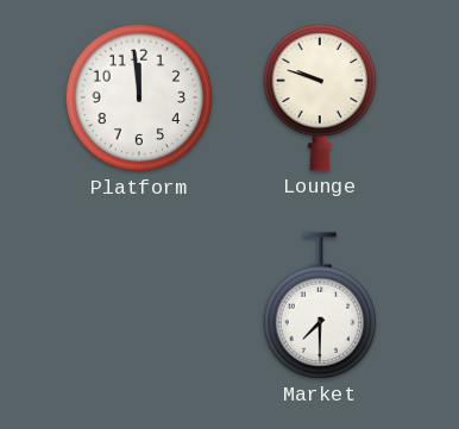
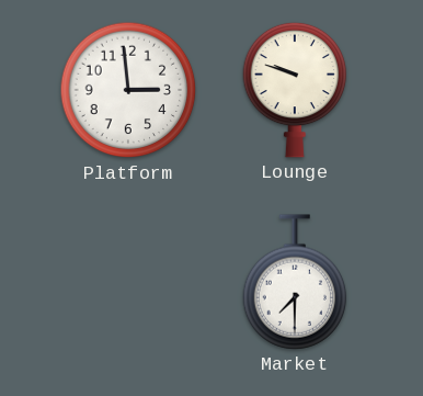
Platform: 11:59 -> 2:59
